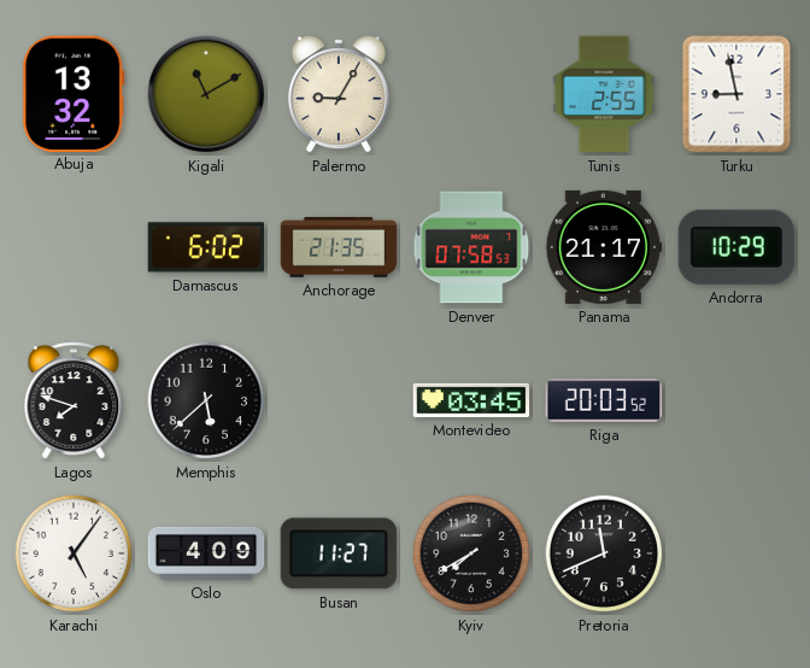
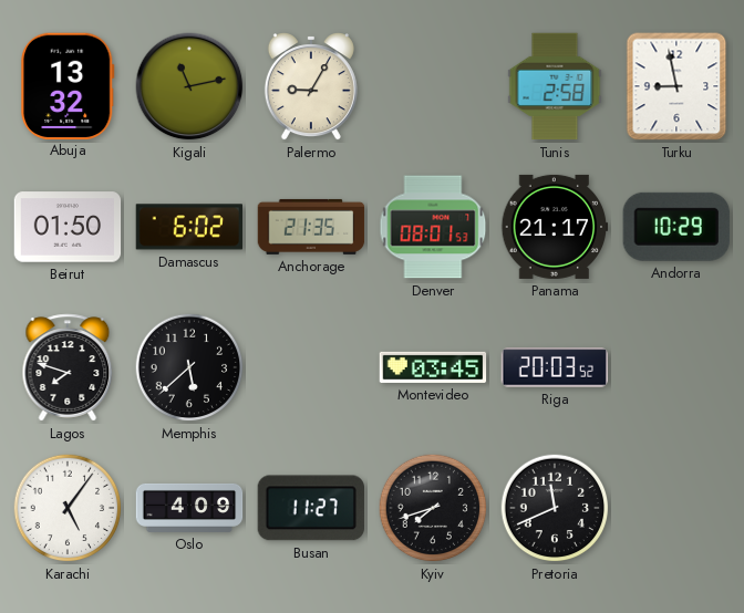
Kigali: 11:10 -> 11:13
Tunis: 2:55 -> 2:58
Beirut: none -> 01:50
Denver: 07:58 -> 08:01
Kyiv: 7:40 -> 7:42
